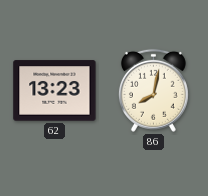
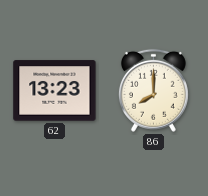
86: 8:02 -> 8:00
